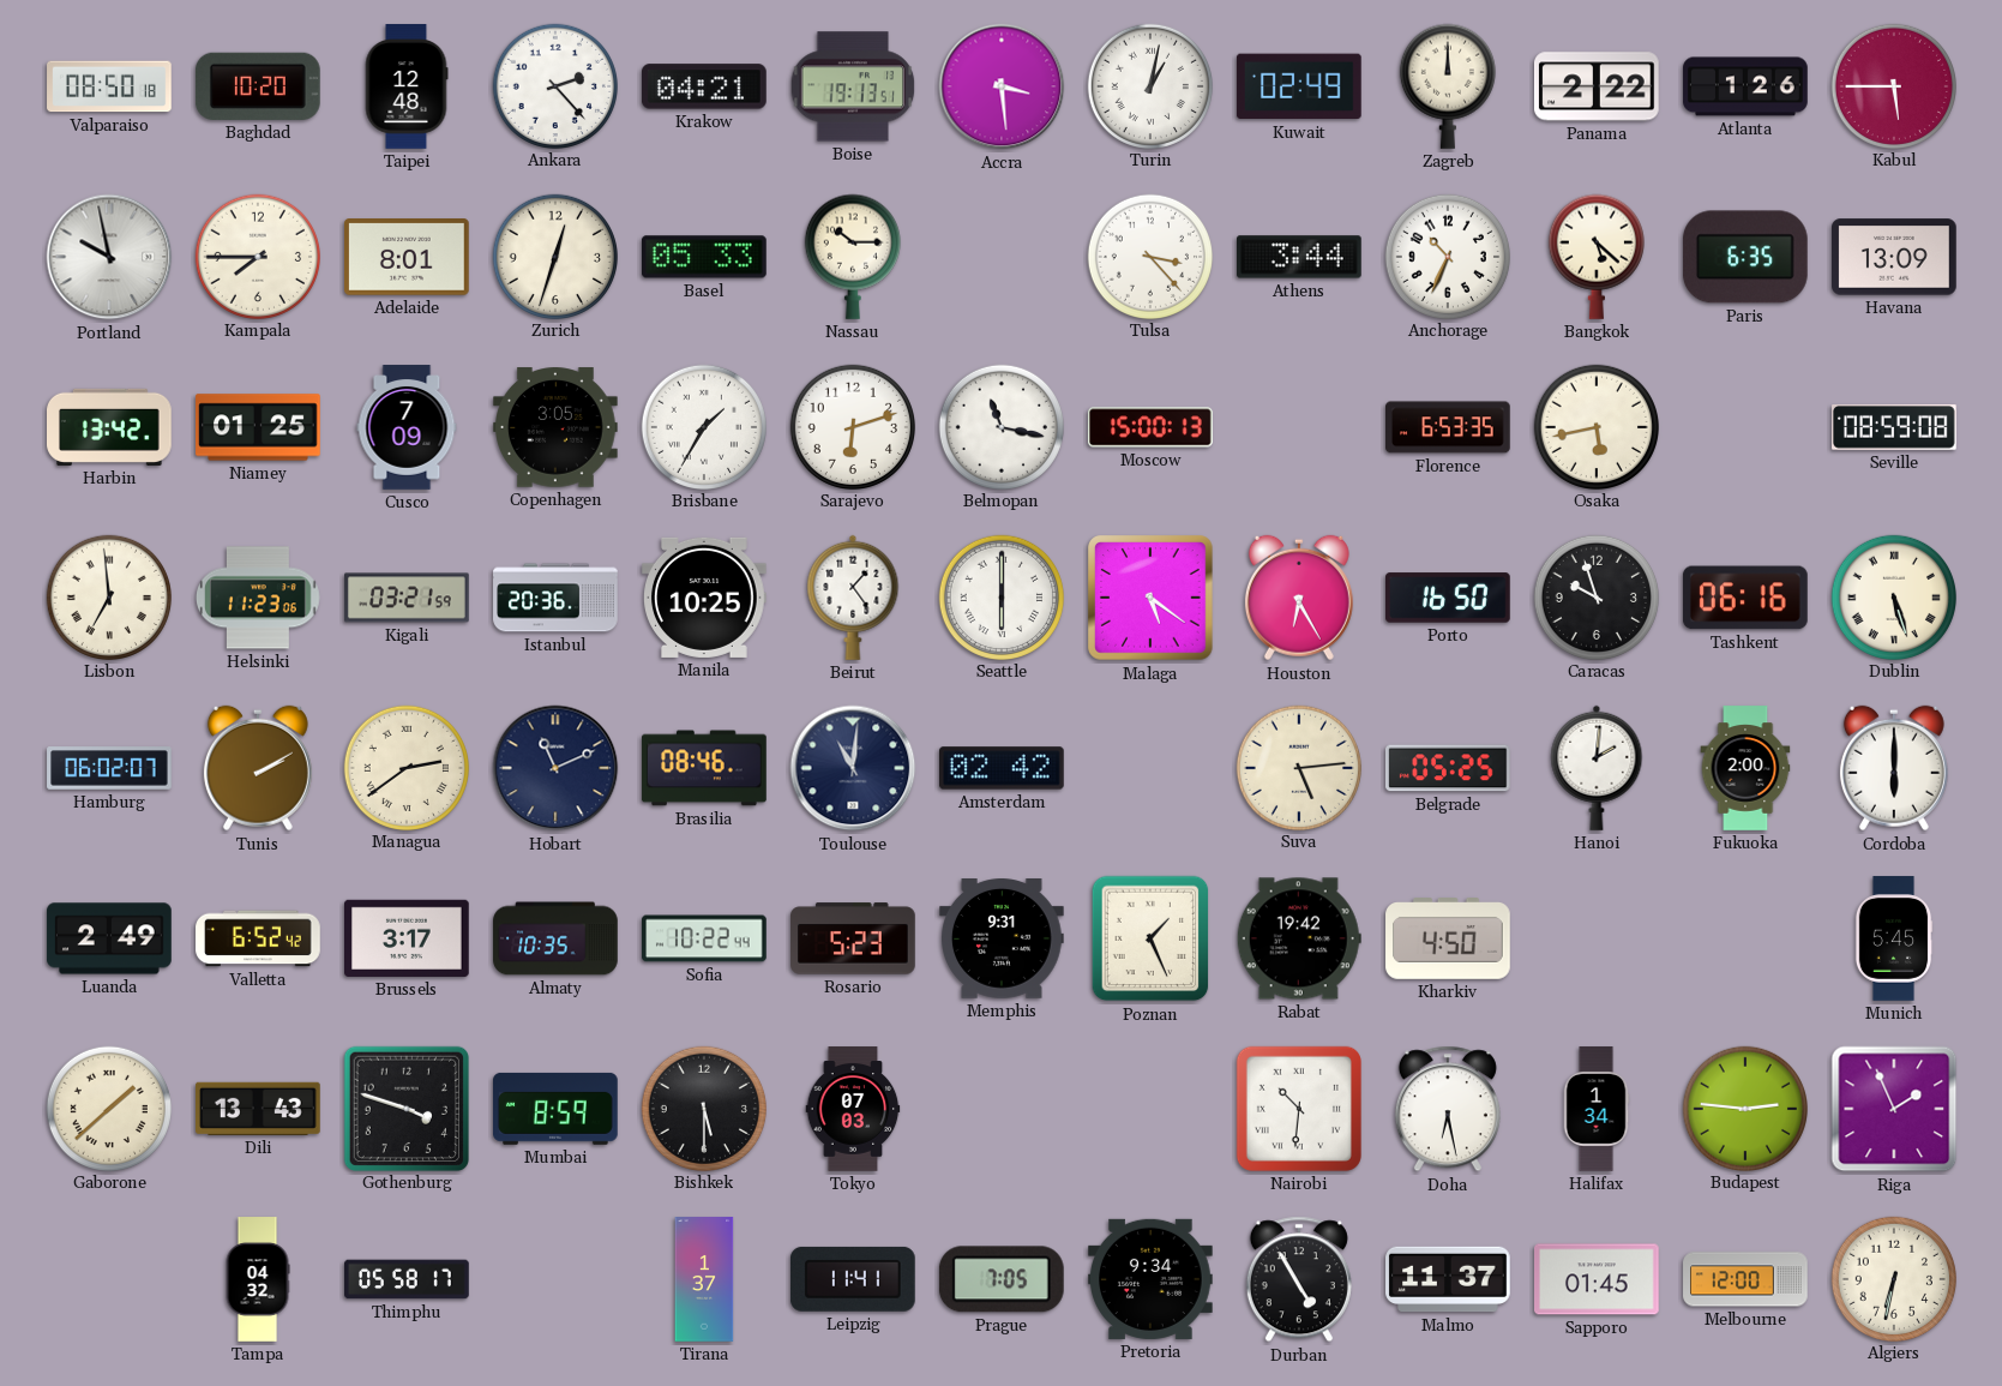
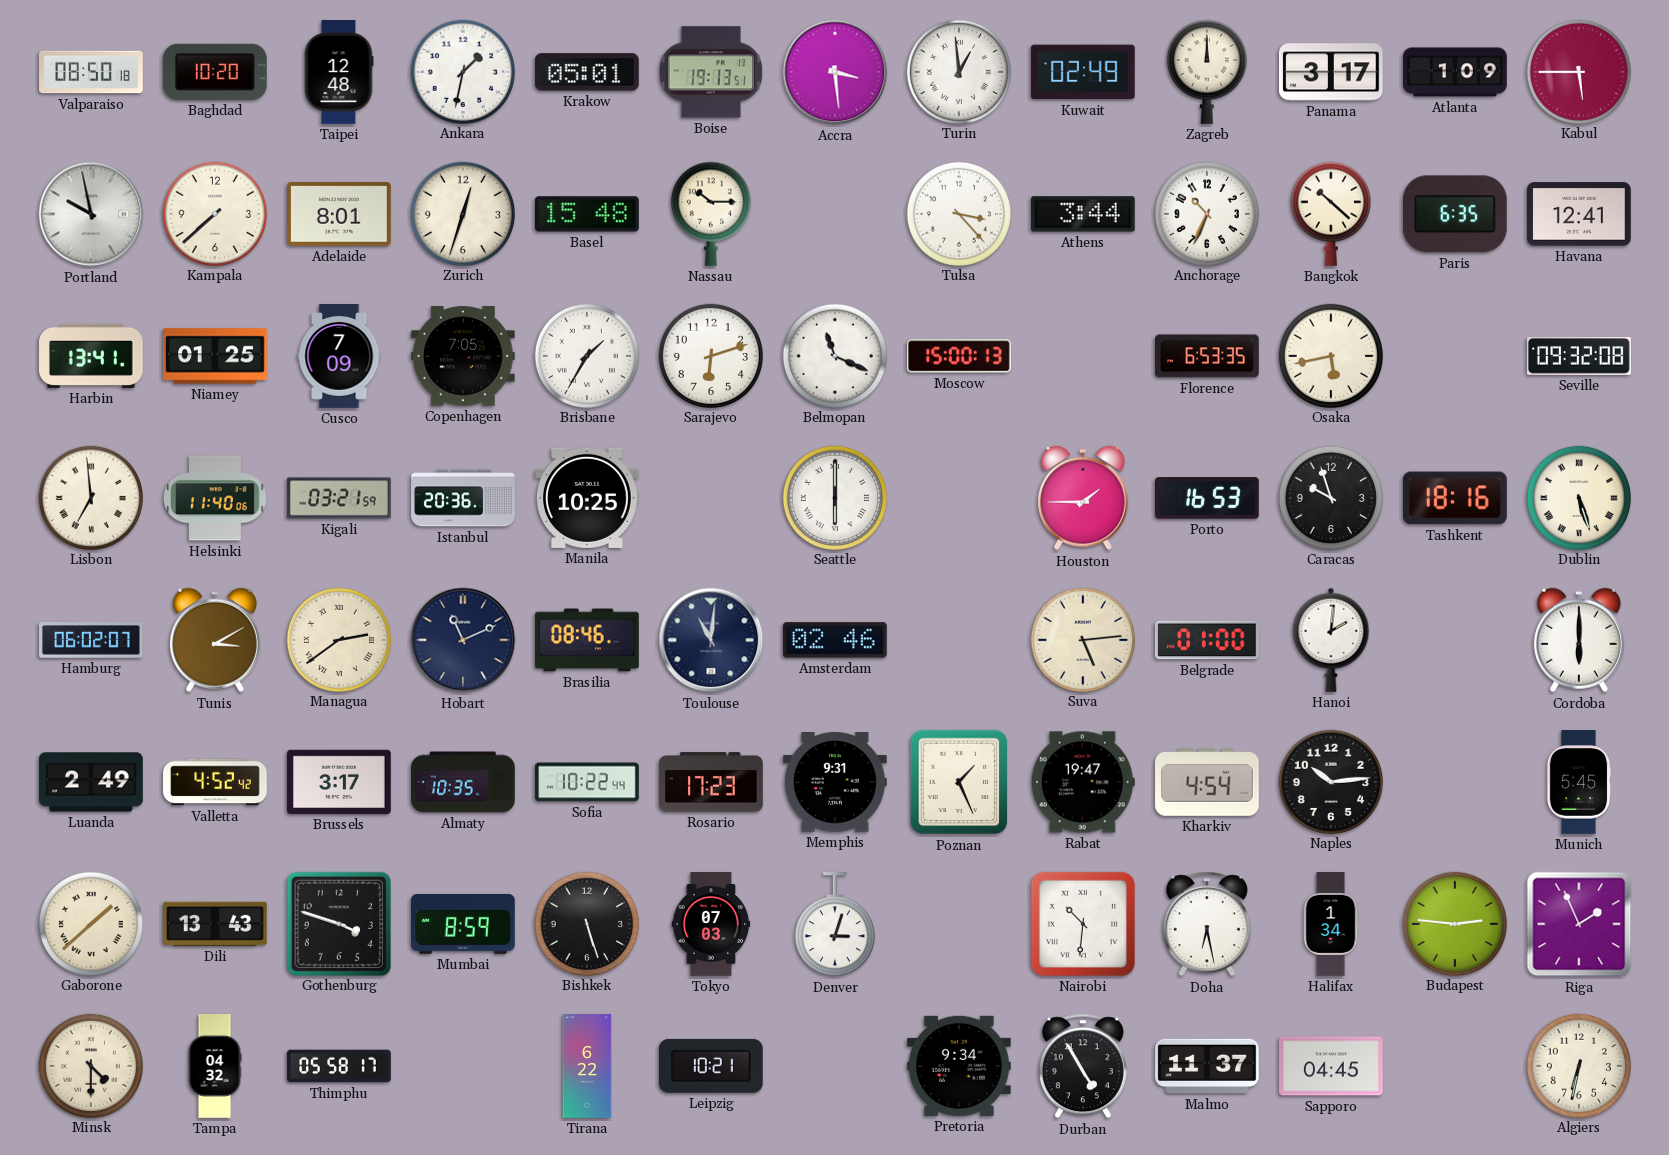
Ankara: 2:23 -> 1:32
Krakow: 04:21 -> 05:01
Turin: 1:02 -> 12:59
Panama: 2:22 -> 3:17
Atlanta: 1:26 -> 1:09
Kampala: 7:45 -> 7:38
Basel: 05:33 -> 15:48
Bangkok: 5:22 -> 10:22
Havana: 13:09 -> 12:41
Harbin: 13:42 -> 13:41
Copenhagen: 3:05 -> 7:05
Belmopan: 11:17 -> 11:19
Seville: 08:59 -> 09:32
Helsinki: 11:23 -> 11:40
Beirut: 1:24 -> none
Malaga: 5:21 -> none
Houston: 6:25 -> 1:45
Porto: 16:50 -> 16:53
Tashkent: 06:16 -> 18:16
Tunis: 2:10 -> 3:10
Amsterdam: 02:42 -> 02:46
Belgrade: 05:25 -> 01:00
Fukuoka: 2:00 -> none
Valletta: 6:52 -> 4:52
Rosario: 5:23 -> 17:23
Rabat: 19:42 -> 19:47
Kharkiv: 4:50 -> 4:54
Naples: none -> 10:14
Bishkek: 5:30 -> 5:27
Denver: none -> 3:03
Minsk: none -> 4:30
Tirana: 1:37 -> 6:22
Leipzig: 11:41 -> 10:21
Prague: 7:05 -> none
Sapporo: 01:45 -> 04:45
Melbourne: 12:00 -> none
